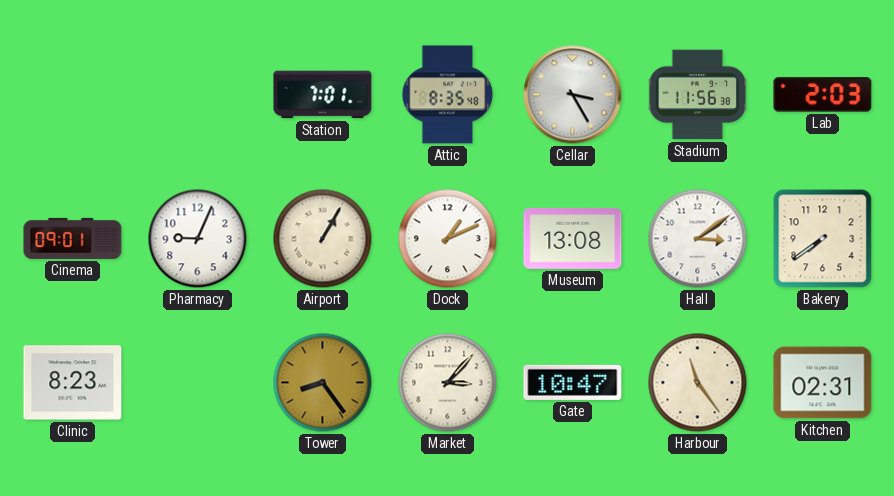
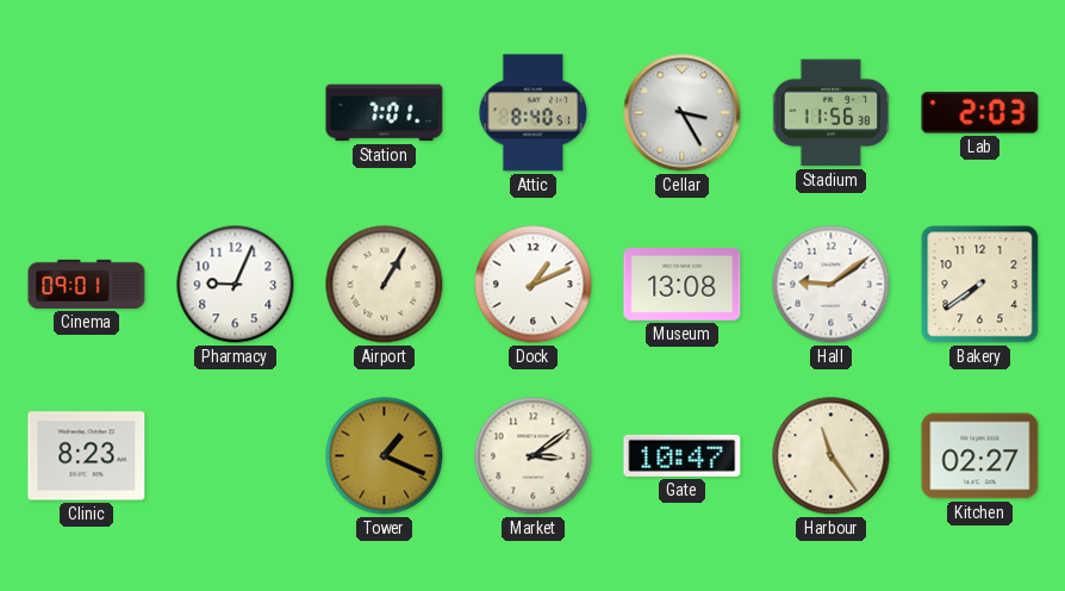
Attic: 8:35 -> 8:40
Hall: 3:09 -> 9:09
Tower: 8:24 -> 1:19
Market: 3:07 -> 3:09
Kitchen: 02:31 -> 02:27
